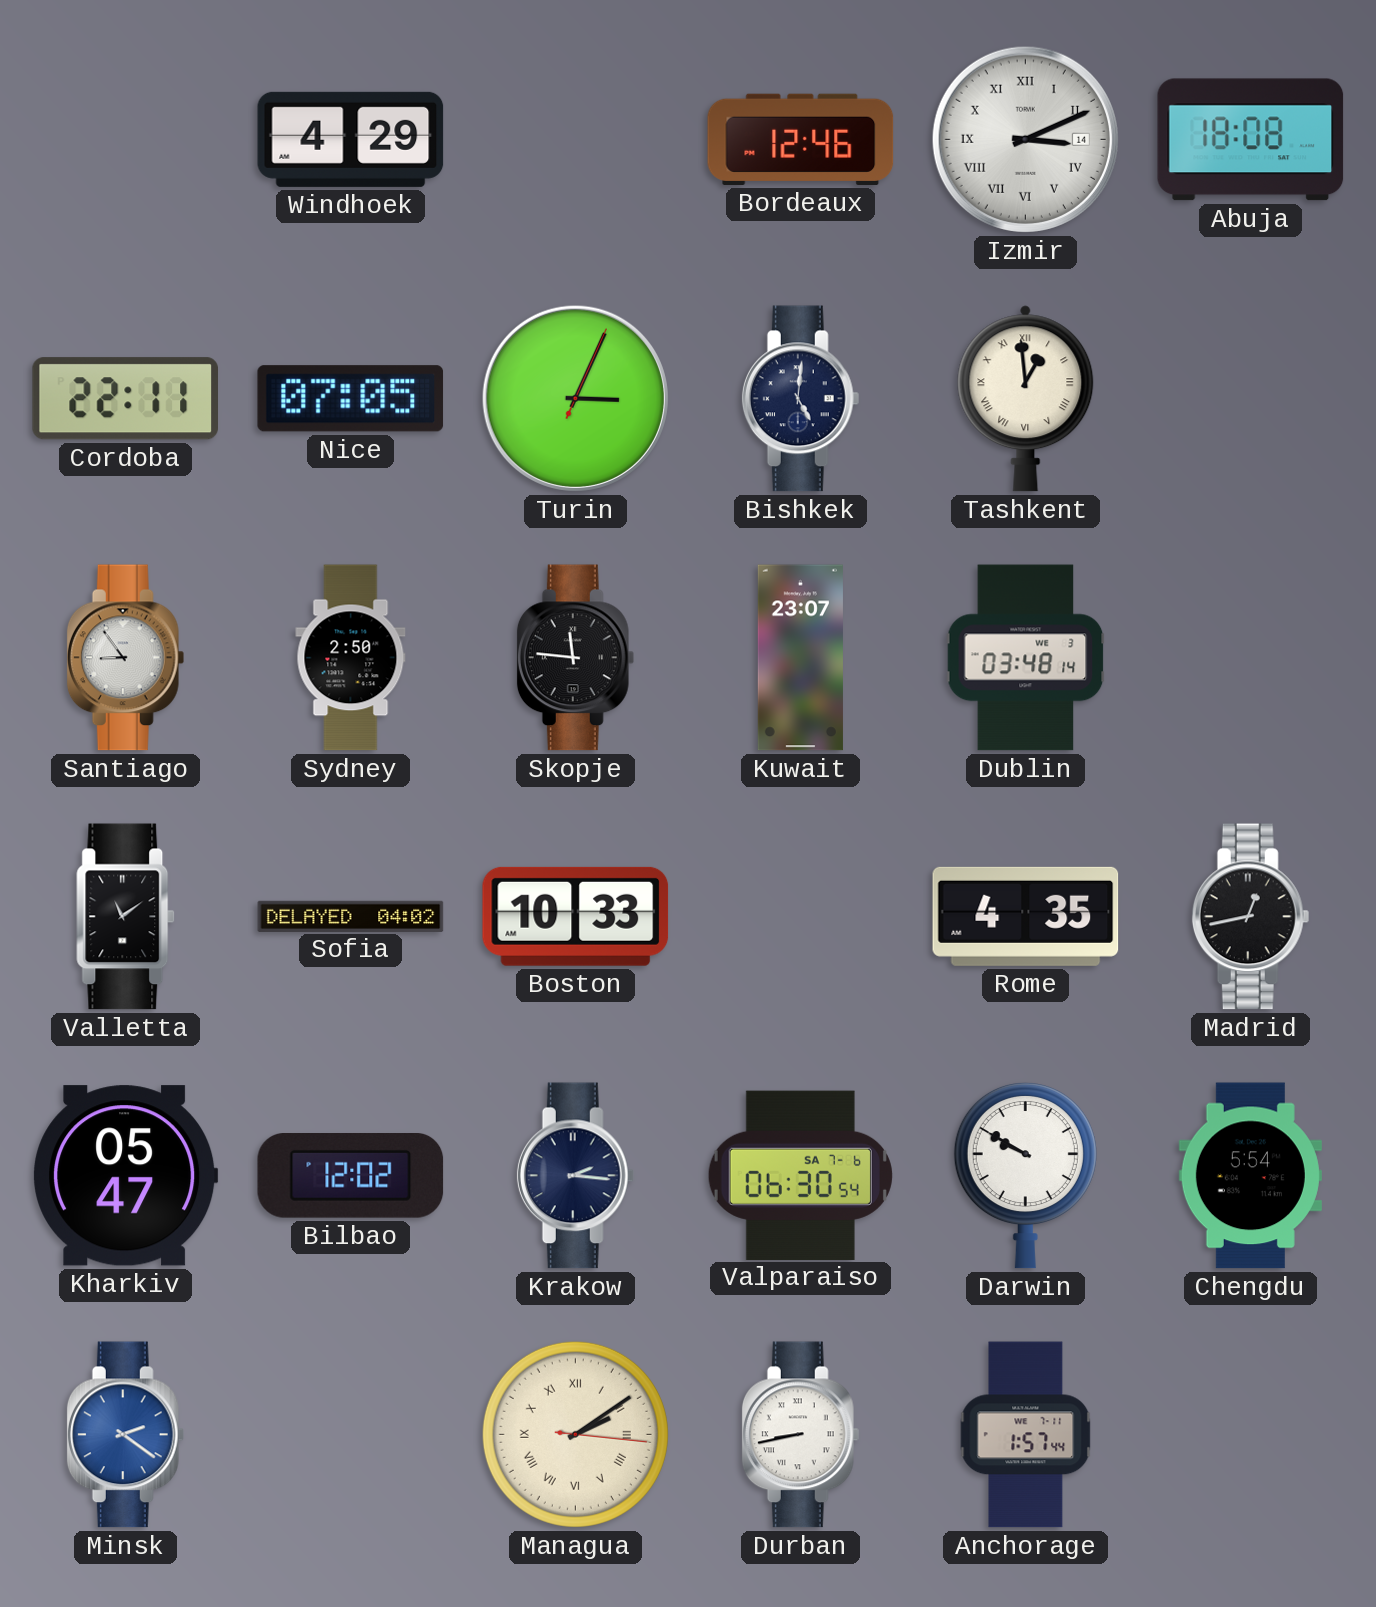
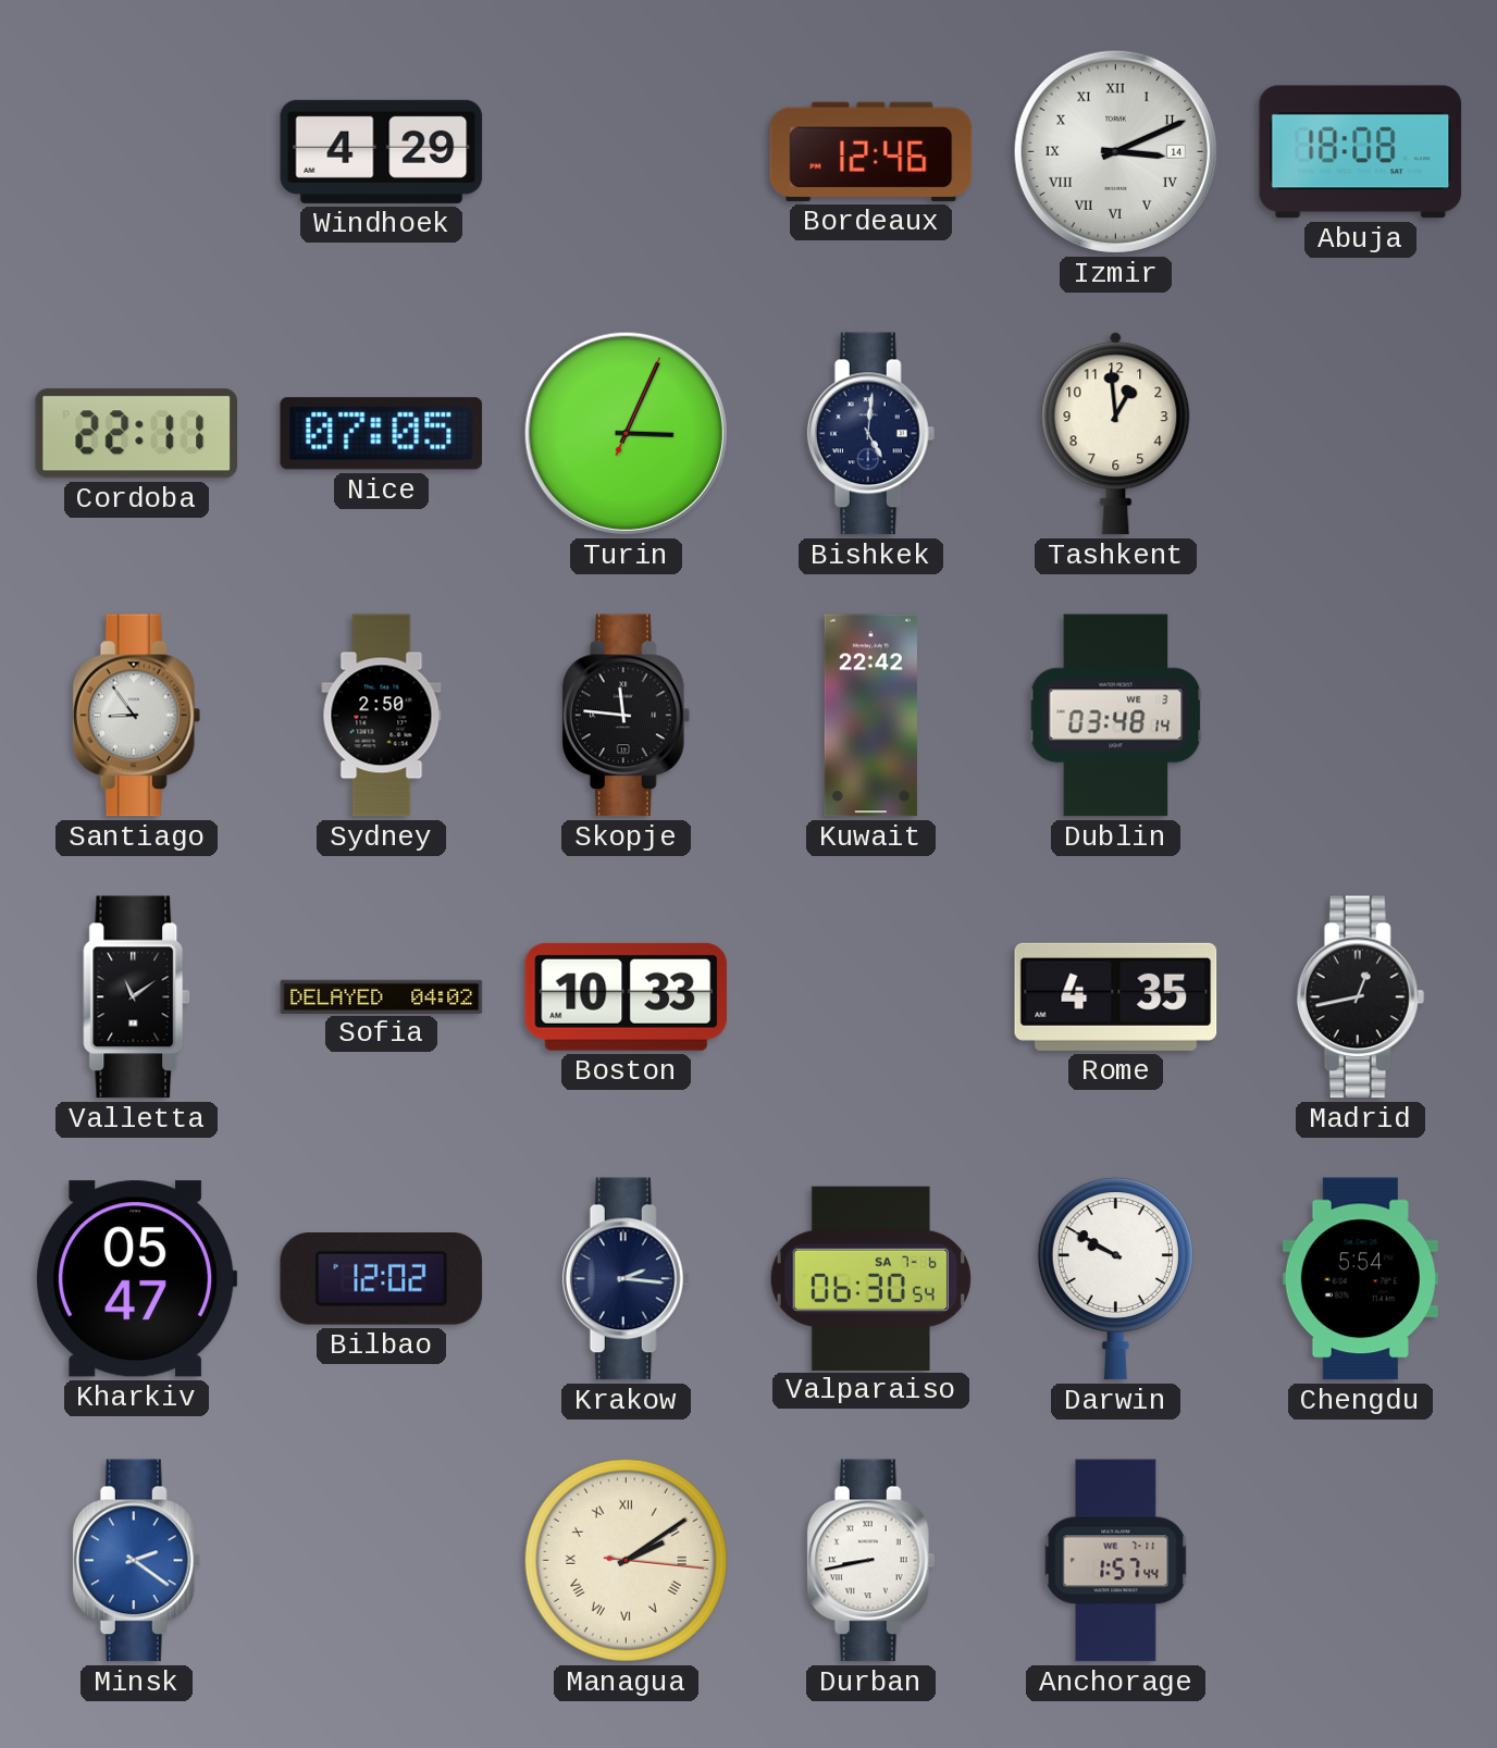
Tashkent numerals: Roman -> Arabic
Kuwait: 23:07 -> 22:42
